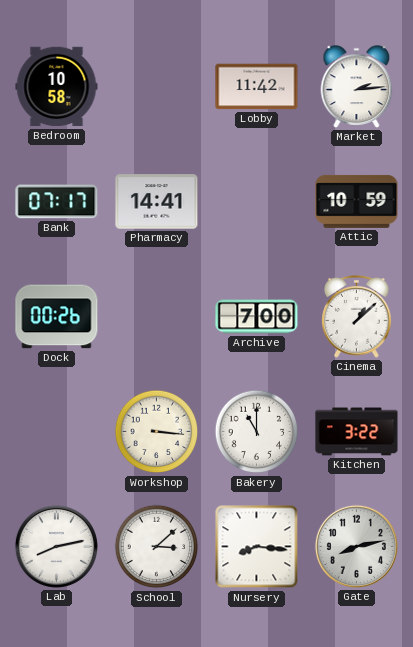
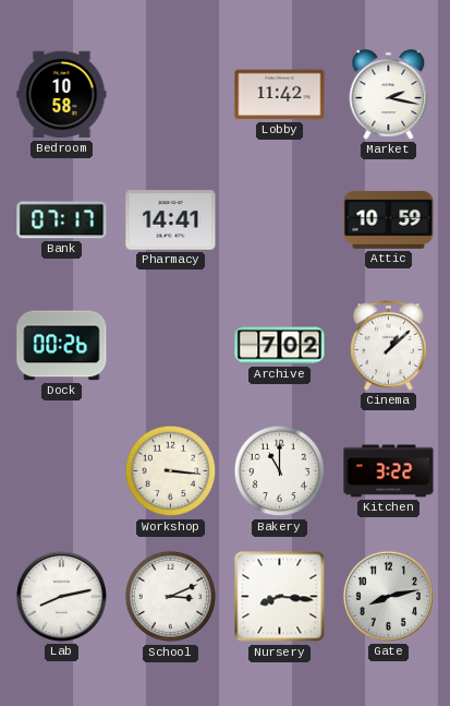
Market: 2:14 -> 2:17
Archive: 7:00 -> 7:02
School: 3:08 -> 3:11
